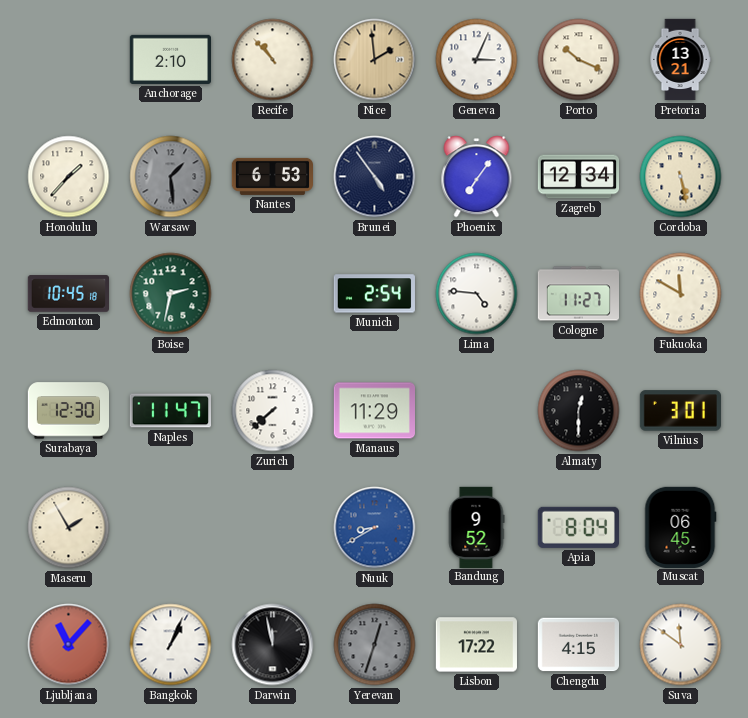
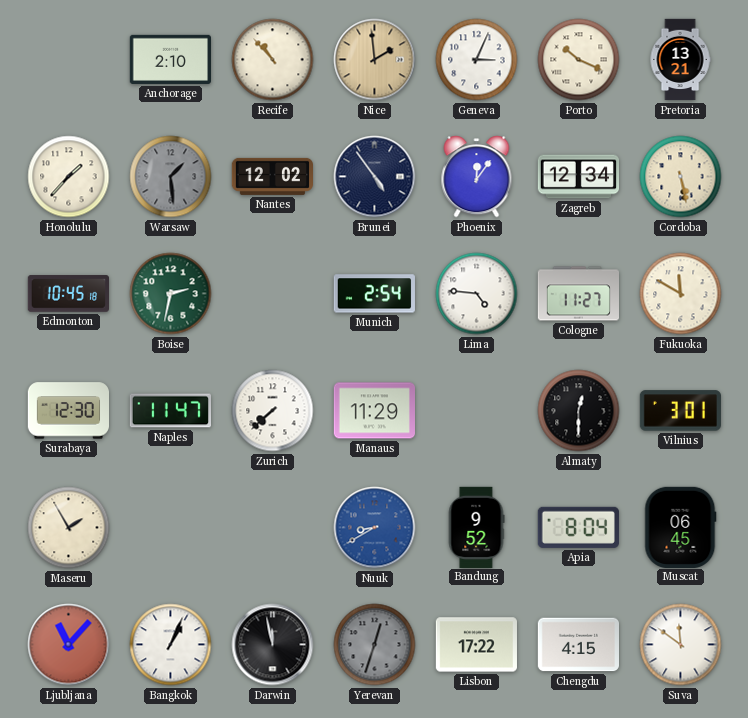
Nantes: 6:53 -> 12:02
Phoenix: 7:06 -> 12:06
